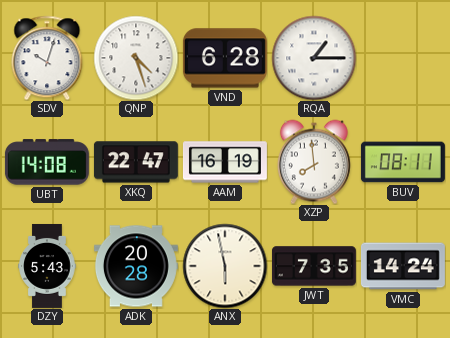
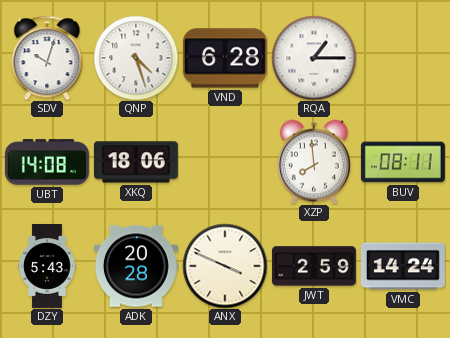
XKQ: 22:47 -> 18:06
AAM: 16:19 -> none
ANX: 5:58 -> 3:49
JWT: 7:35 -> 2:59
